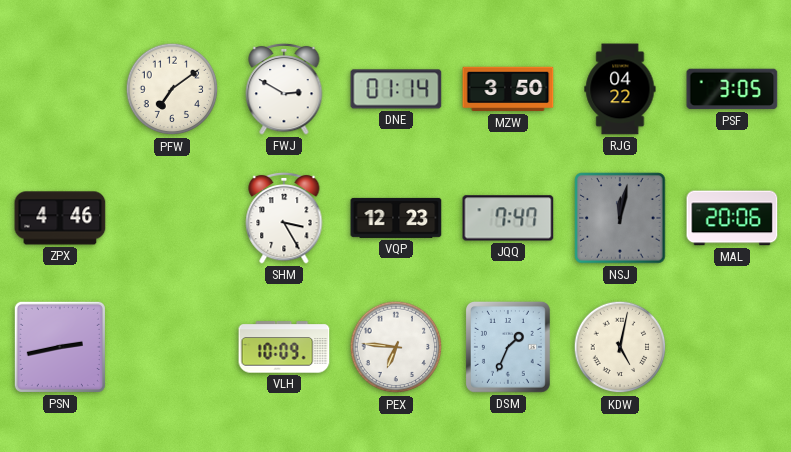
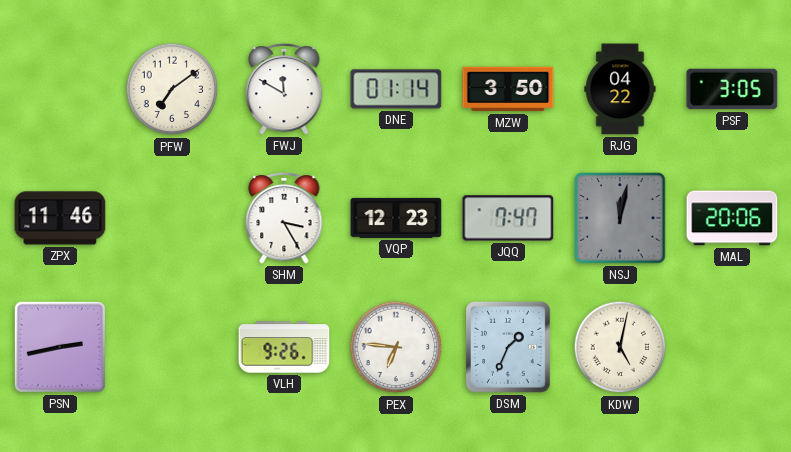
FWJ: 2:50 -> 11:50
ZPX: 4:46 -> 11:46
VLH: 10:09 -> 9:26
